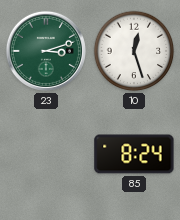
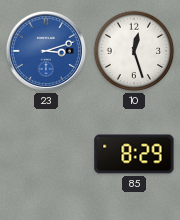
23 dial: green -> blue
85: 8:24 -> 8:29
